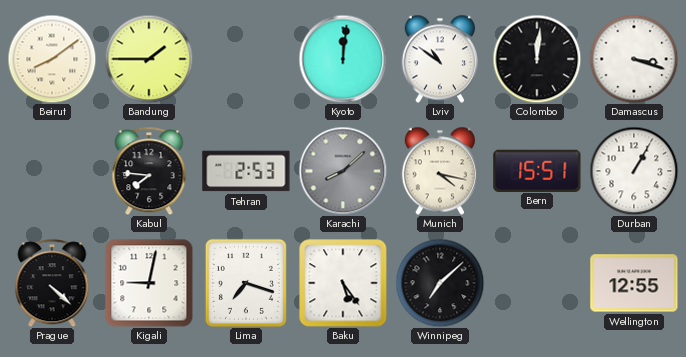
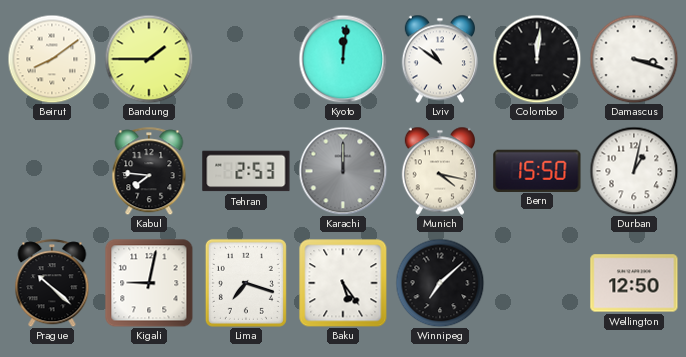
Karachi: 8:08 -> 12:00
Bern: 15:51 -> 15:50
Durban: 1:05 -> 1:02
Prague: 4:22 -> 10:22
Wellington: 12:55 -> 12:50
